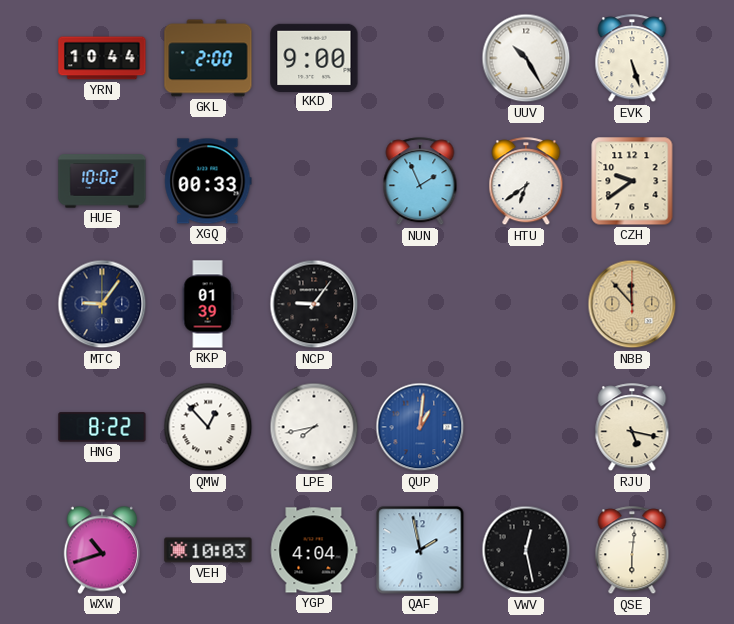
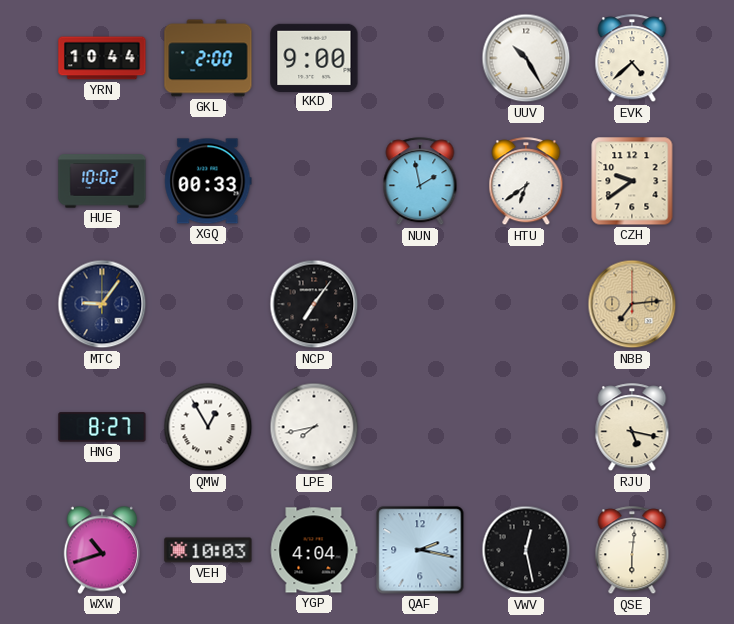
EVK: 5:27 -> 4:38
NUN: 1:56 -> 1:58
RKP: 01:39 -> none
NCP: 9:06 -> 7:06
NBB: 11:53 -> 7:14
HNG: 8:22 -> 8:27
QMW: 12:53 -> 12:55
QUP: 1:01 -> none
QAF: 1:58 -> 2:17
